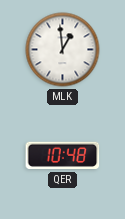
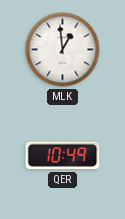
QER: 10:48 -> 10:49
